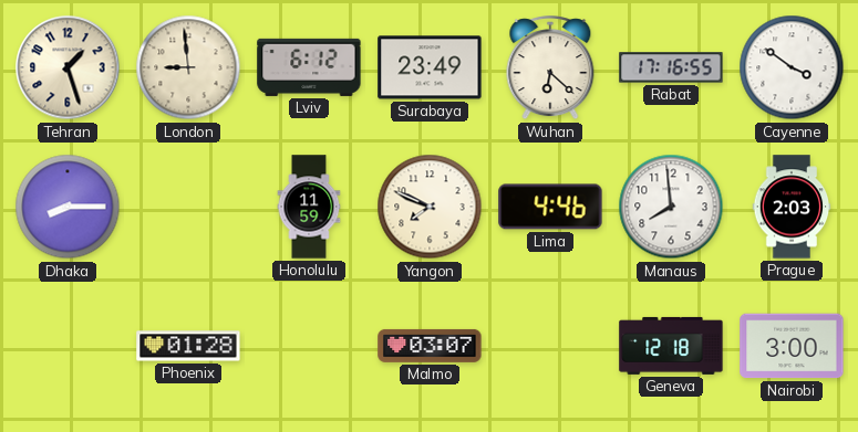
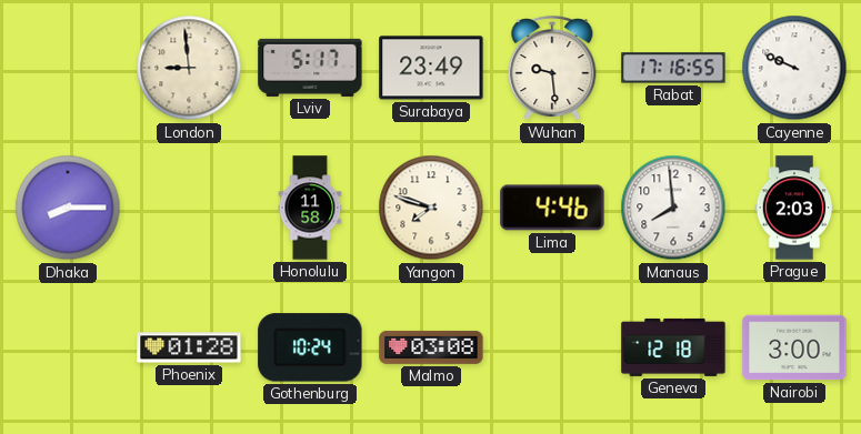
Tehran: 1:27 -> none
Lviv: 6:12 -> 5:17
Wuhan: 6:22 -> 9:29
Cayenne: 3:51 -> 9:49
Honolulu: 11:59 -> 11:58
Yangon: 7:49 -> 7:48
Gothenburg: none -> 10:24
Malmo: 03:07 -> 03:08
